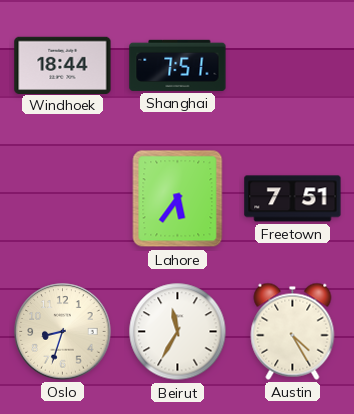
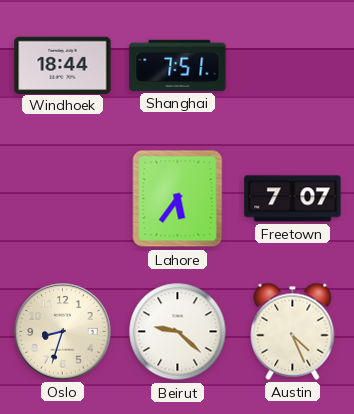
Freetown: 7:51 -> 7:07
Beirut: 11:35 -> 9:22
Austin: 4:25 -> 4:26
